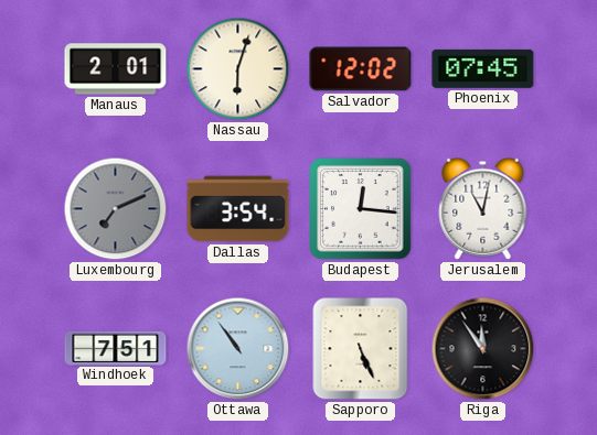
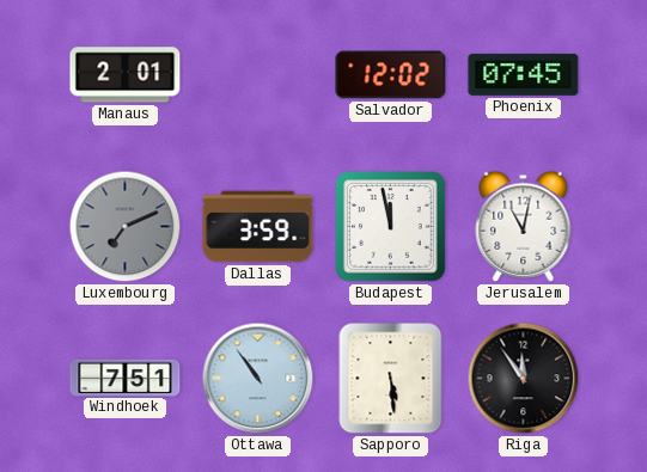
Nassau: 6:03 -> none
Dallas: 3:54 -> 3:59
Budapest: 12:16 -> 11:58
Sapporo: 5:26 -> 5:29
